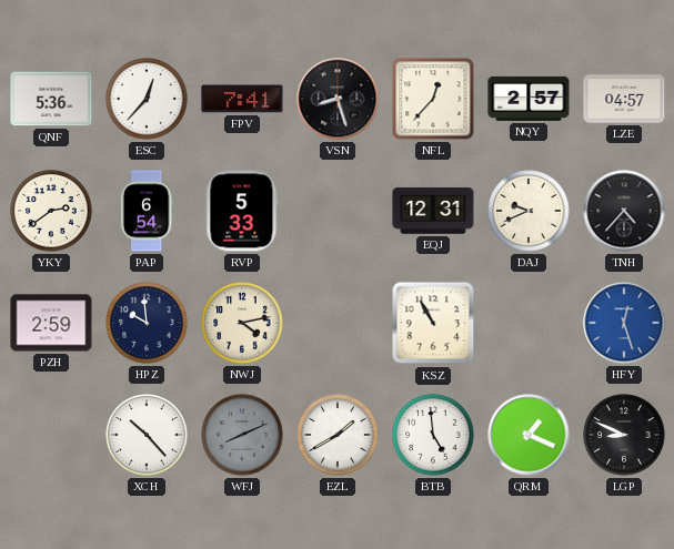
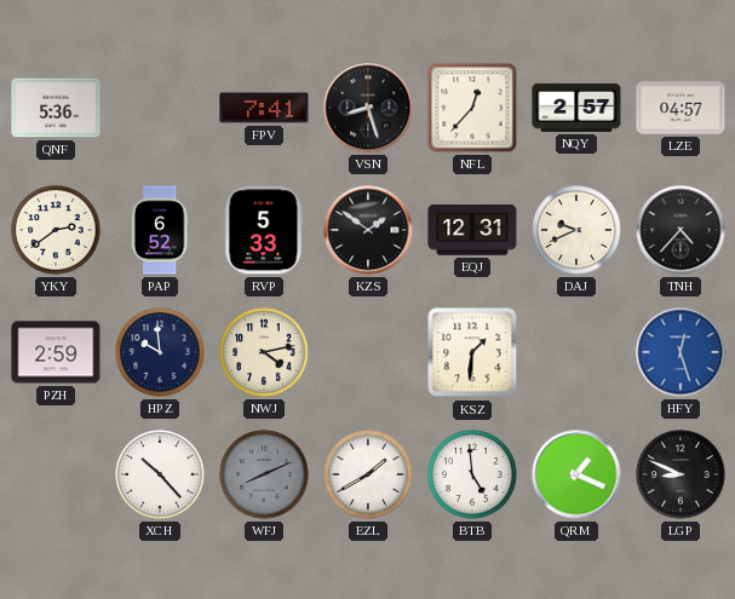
ESC: 12:37 -> none
PAP: 6:54 -> 6:52
KZS: none -> 1:51
KSZ: 10:55 -> 1:31
